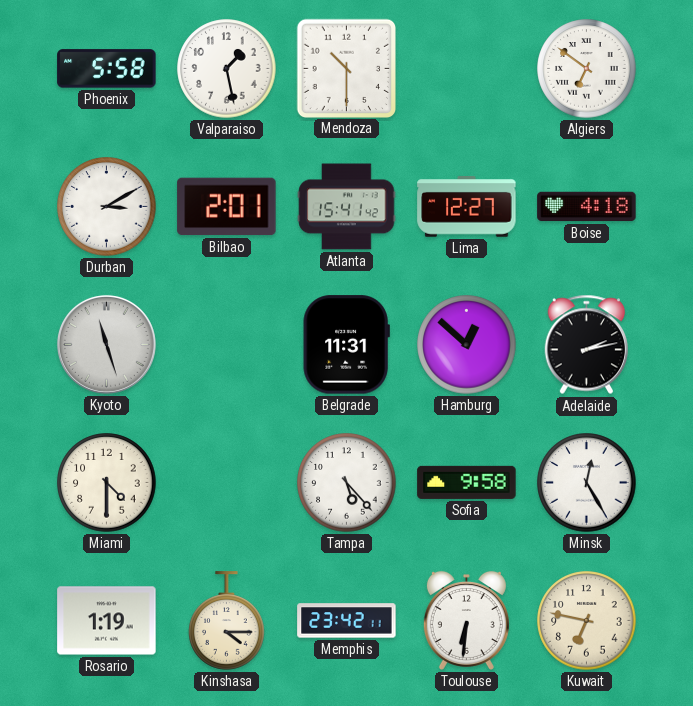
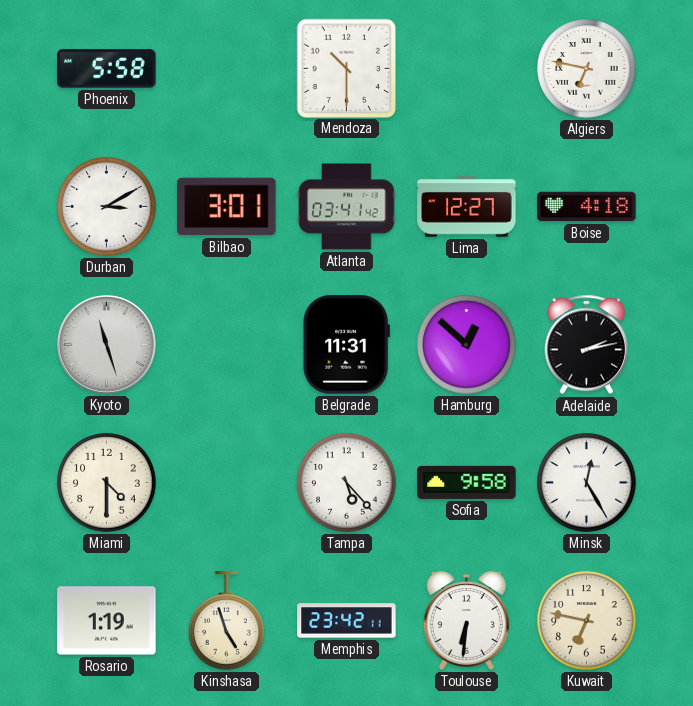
Valparaiso: 1:28 -> none
Algiers: 6:51 -> 6:47
Bilbao: 2:01 -> 3:01
Atlanta: 15:41 -> 03:41
Kinshasa: 4:15 -> 4:57
